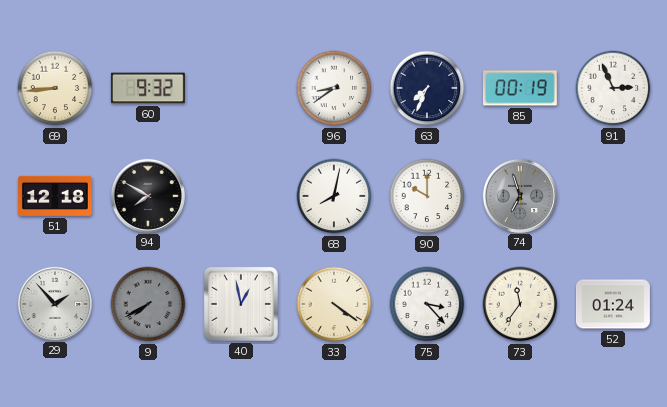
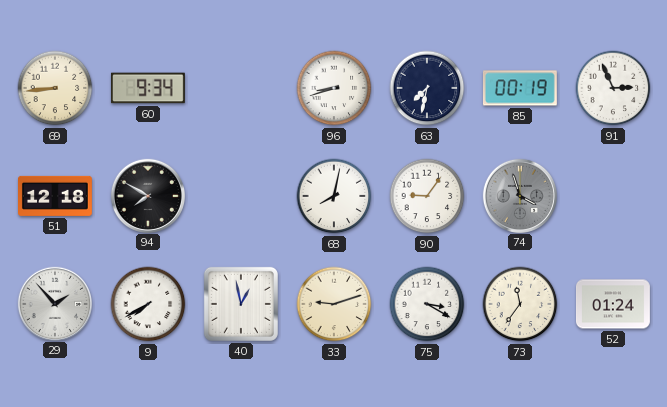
60: 9:32 -> 9:34
96: 8:39 -> 8:42
63: 7:34 -> 7:32
90: 10:00 -> 9:06
74: 6:57 -> 3:57
9 dial: grey -> white
33: 4:21 -> 9:12
75: 3:23 -> 3:20
